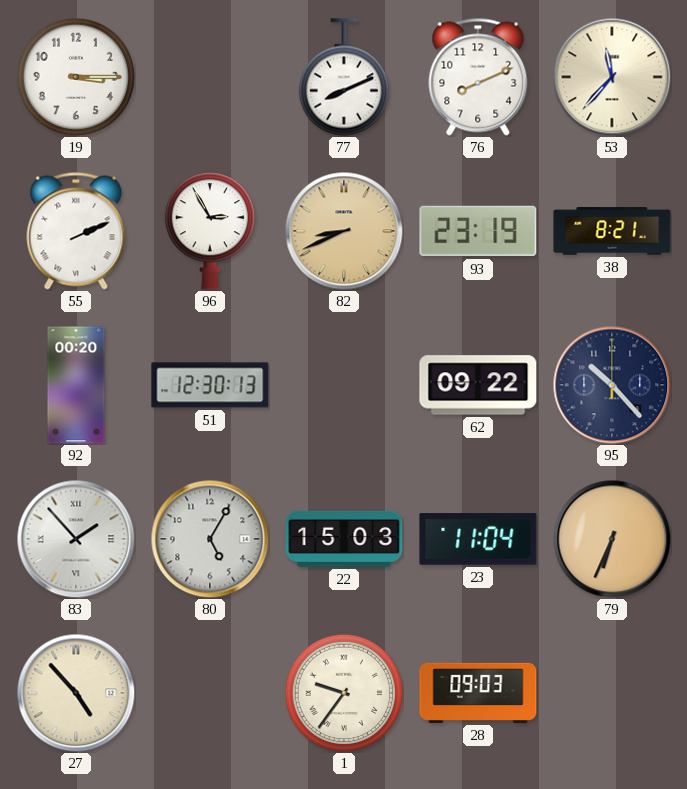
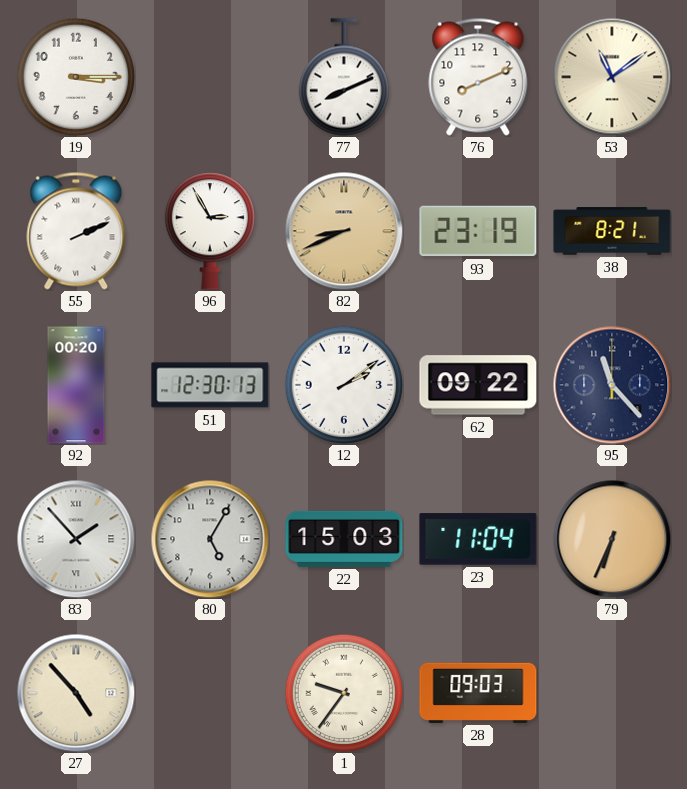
53: 11:37 -> 11:09
12: none -> 2:09
95: 10:23 -> 11:23
